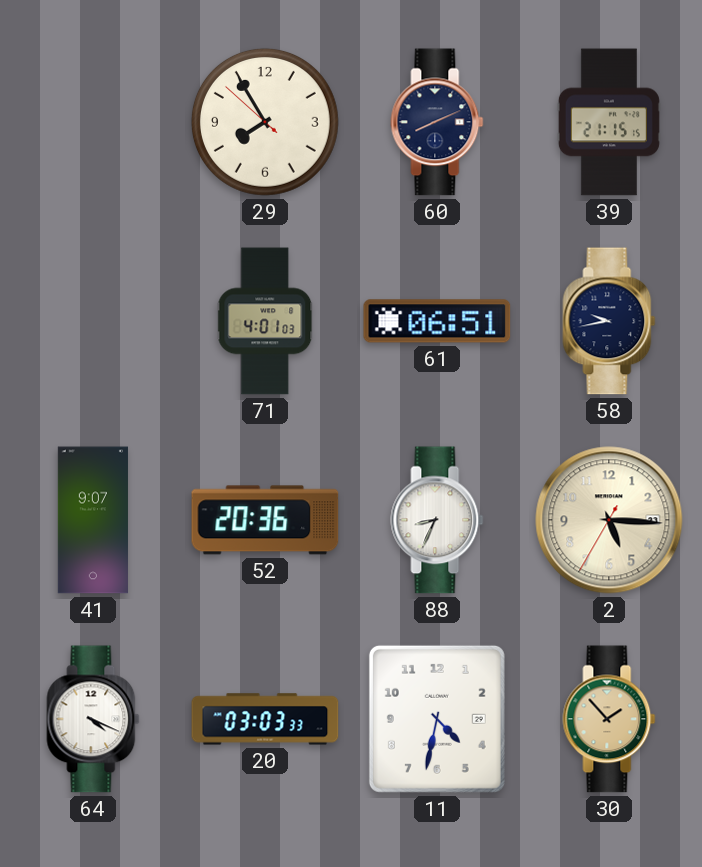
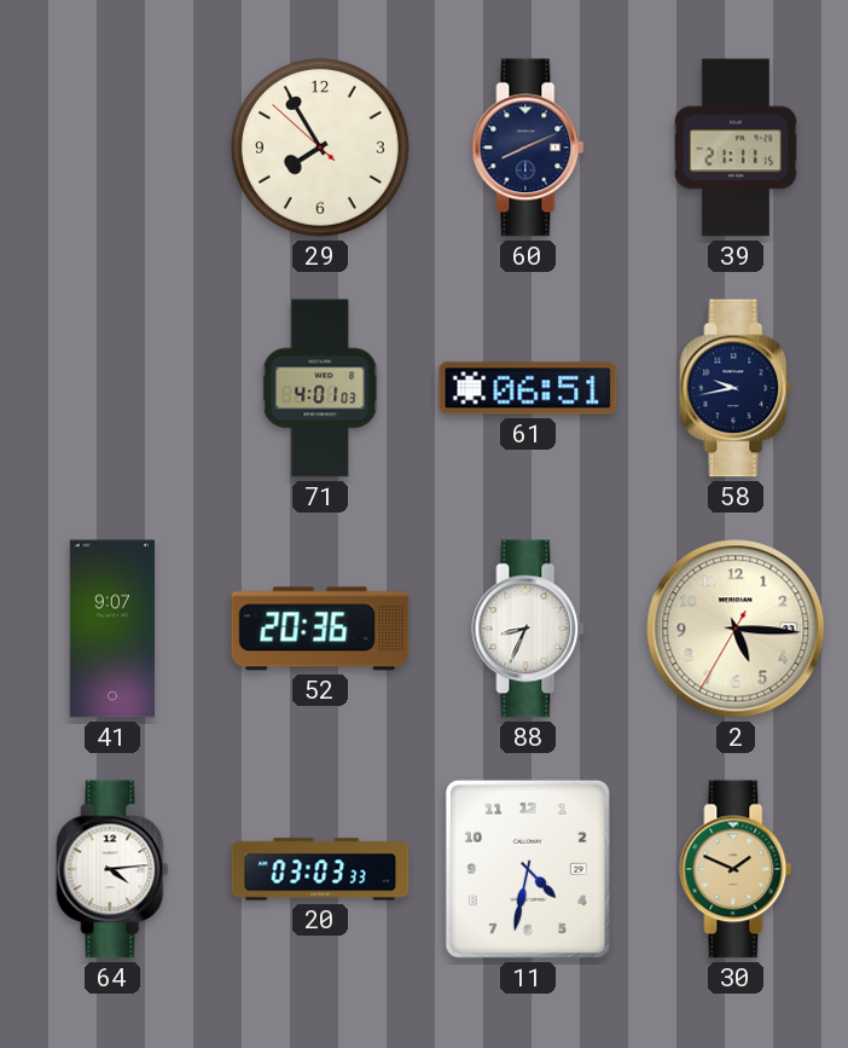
39: 21:15 -> 21:11
64: 4:19 -> 4:14
30: 1:53 -> 1:49
